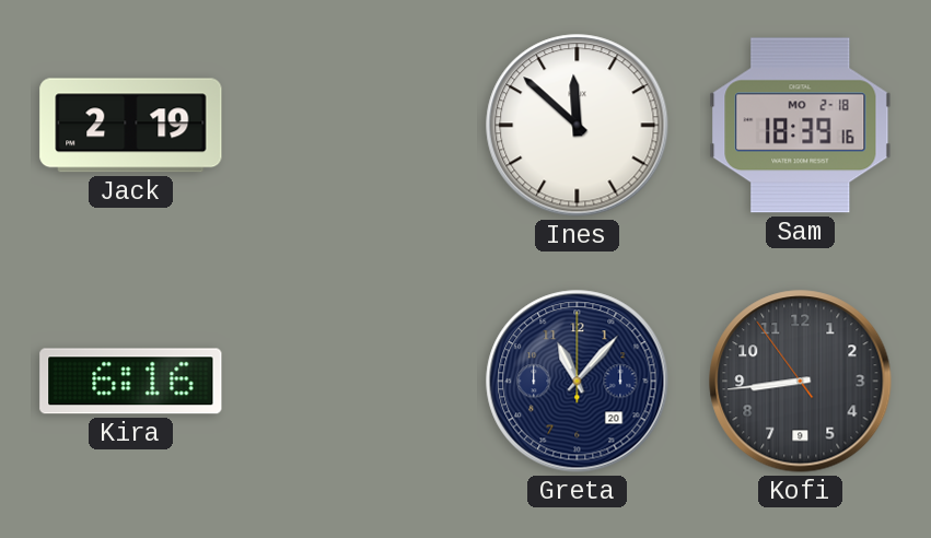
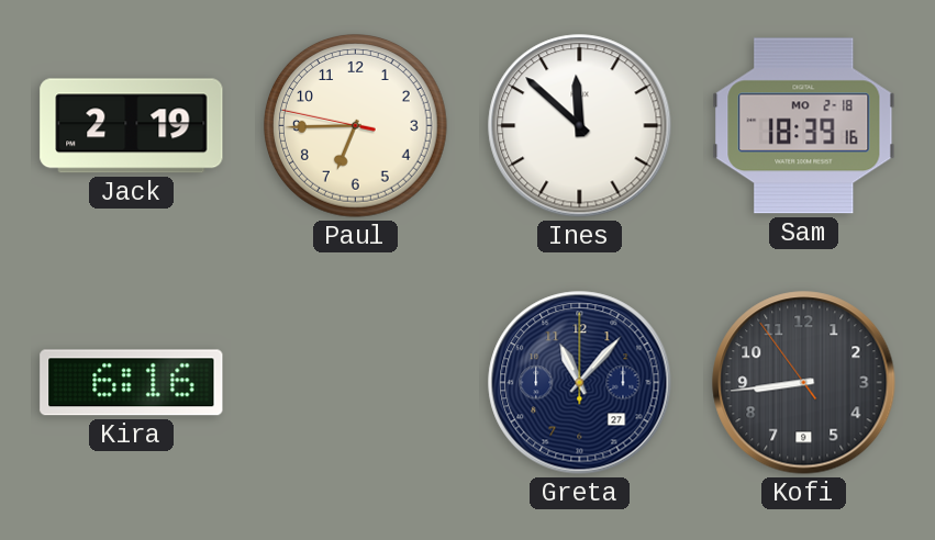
Paul: none -> 6:44
Greta date: 20 -> 27
